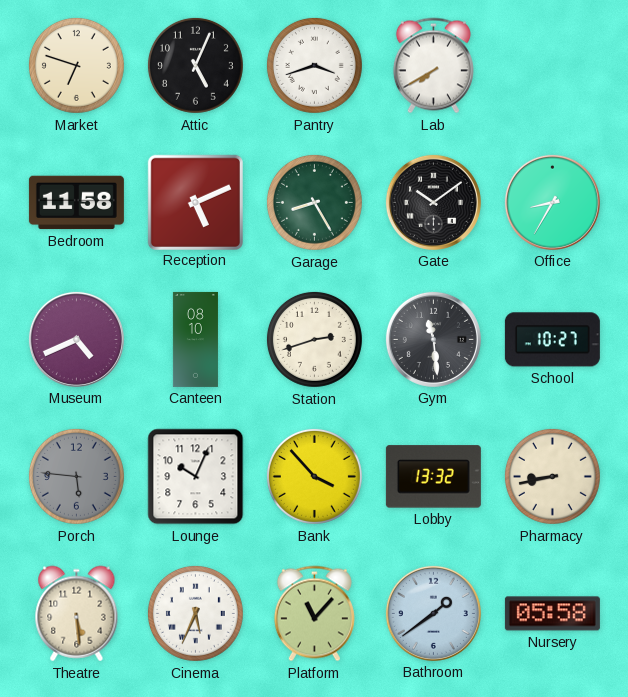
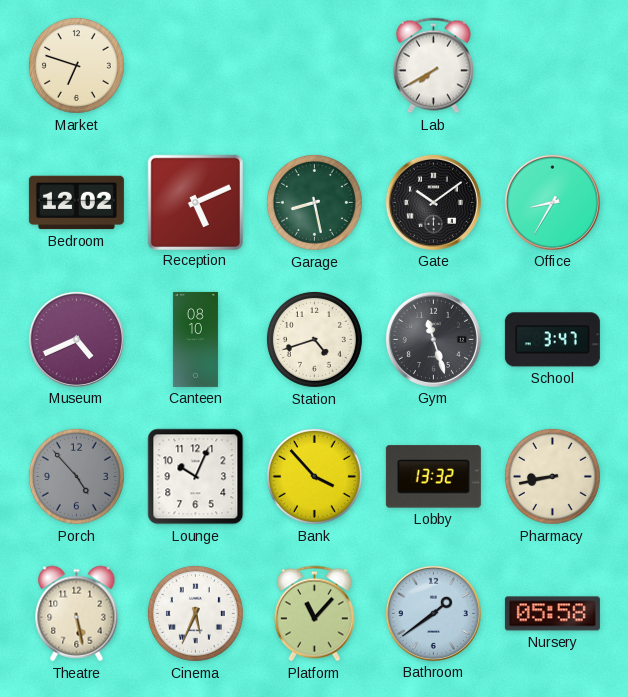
Attic: 5:04 -> none
Pantry: 3:42 -> none
Bedroom: 11:58 -> 12:02
Garage: 8:25 -> 8:28
Station: 2:42 -> 4:42
Gym: 11:29 -> 11:27
School: 10:27 -> 3:47
Porch: 5:46 -> 4:53
Theatre: 5:29 -> 5:28
